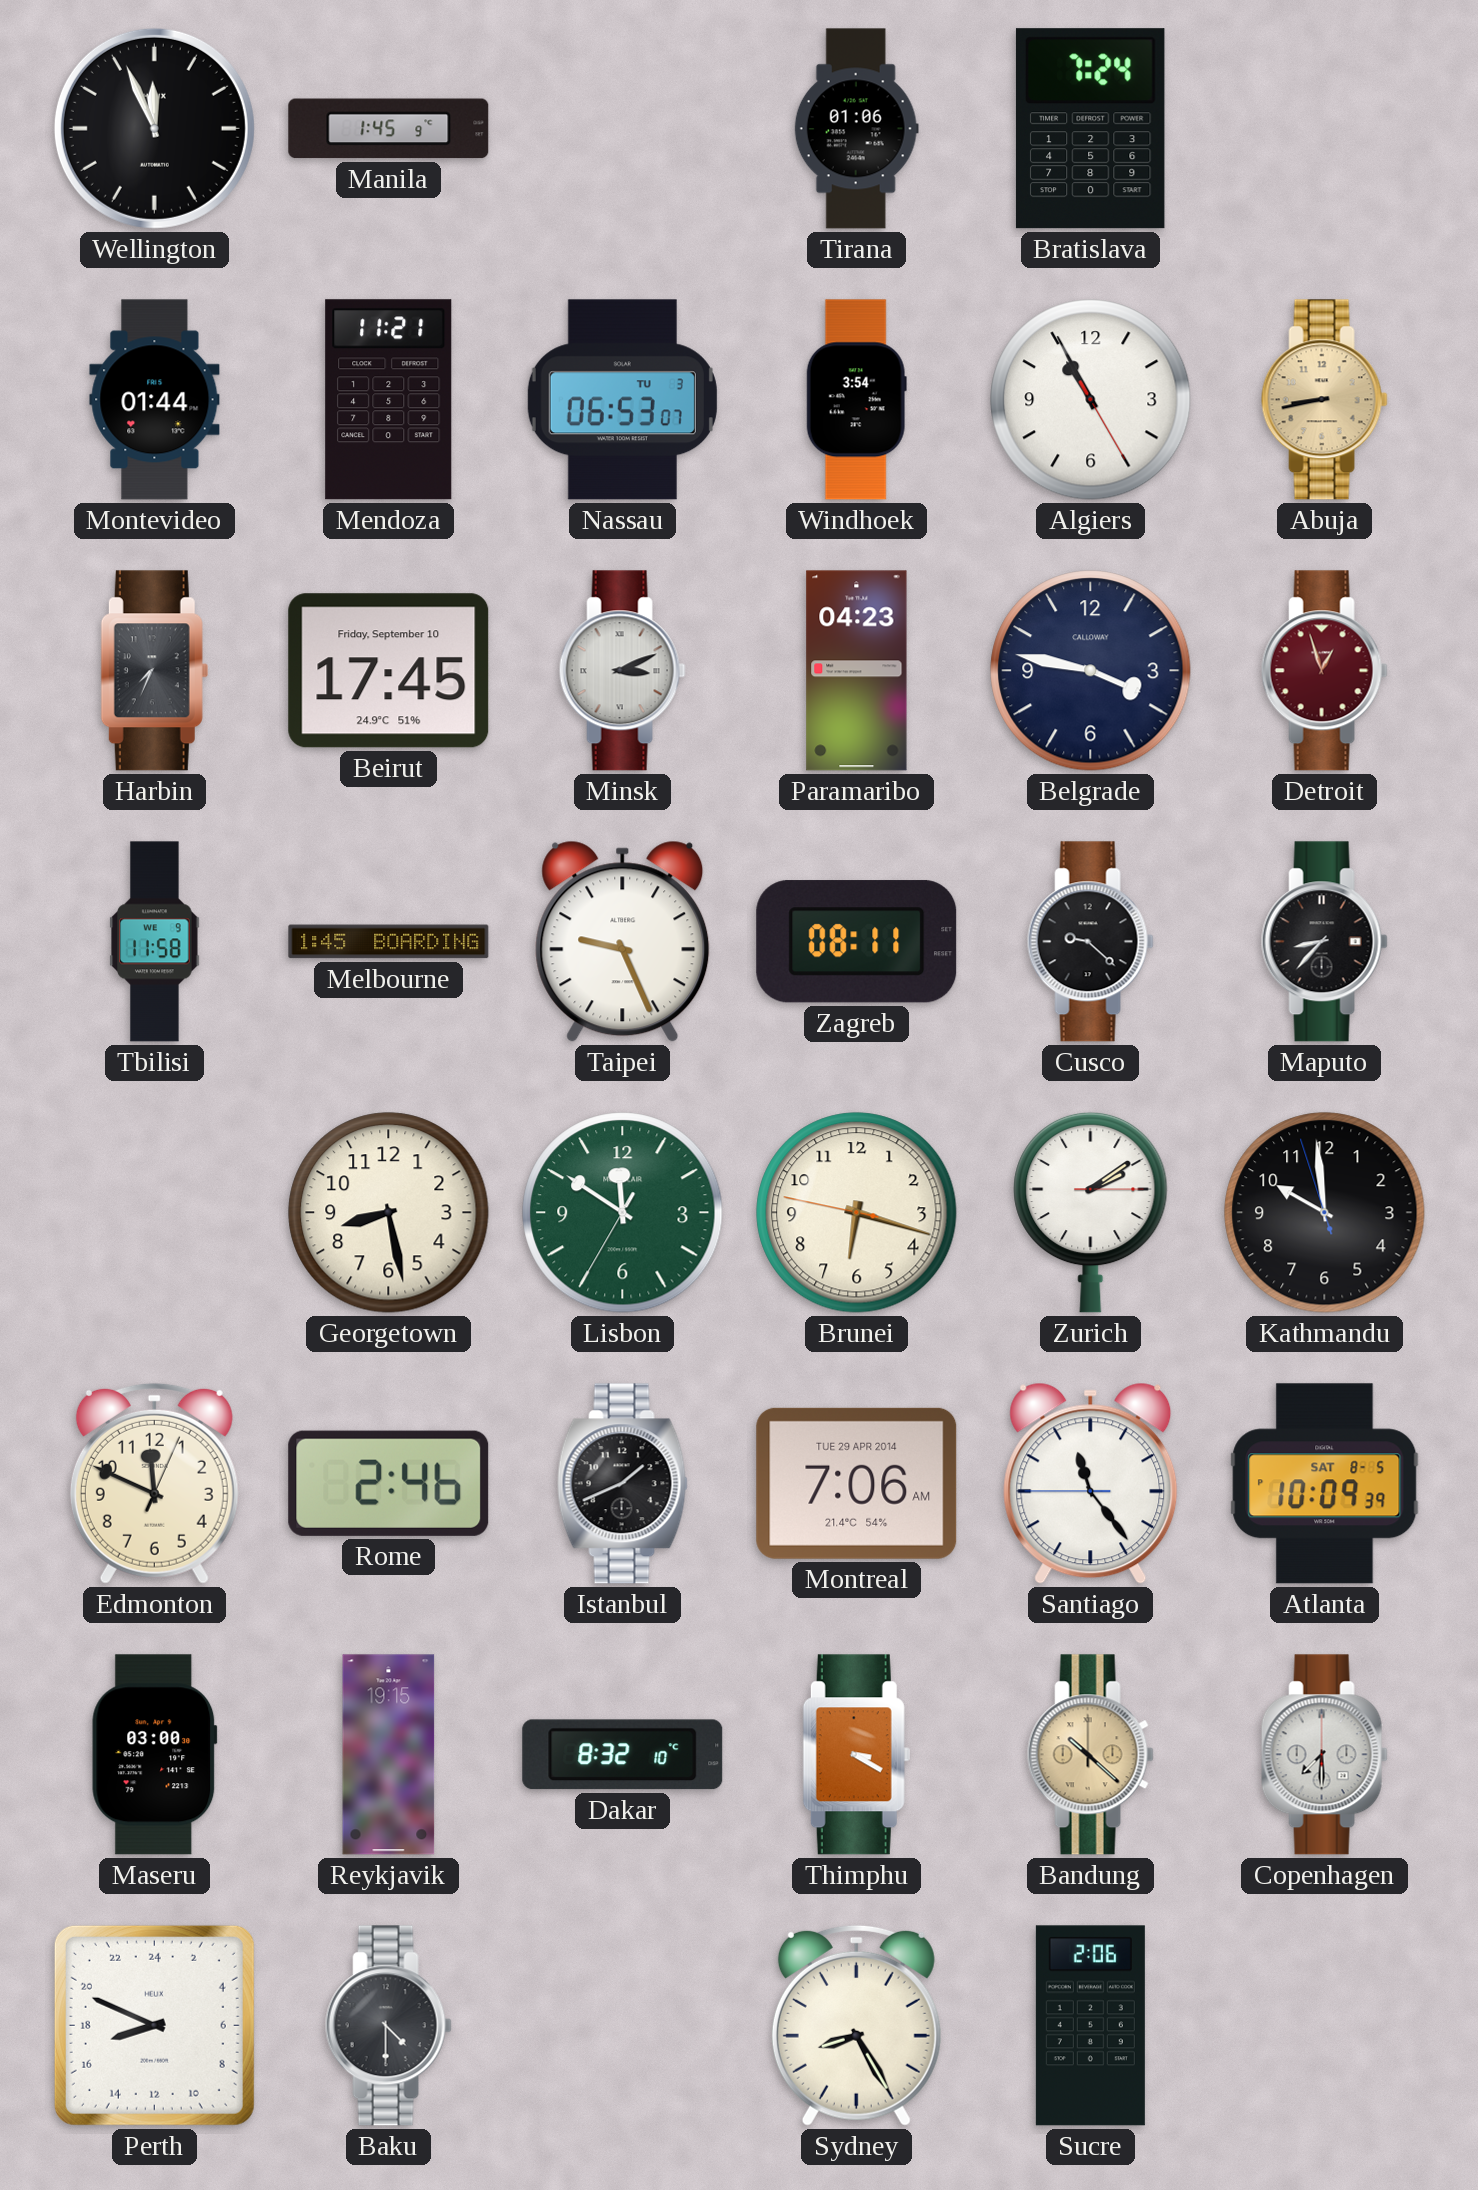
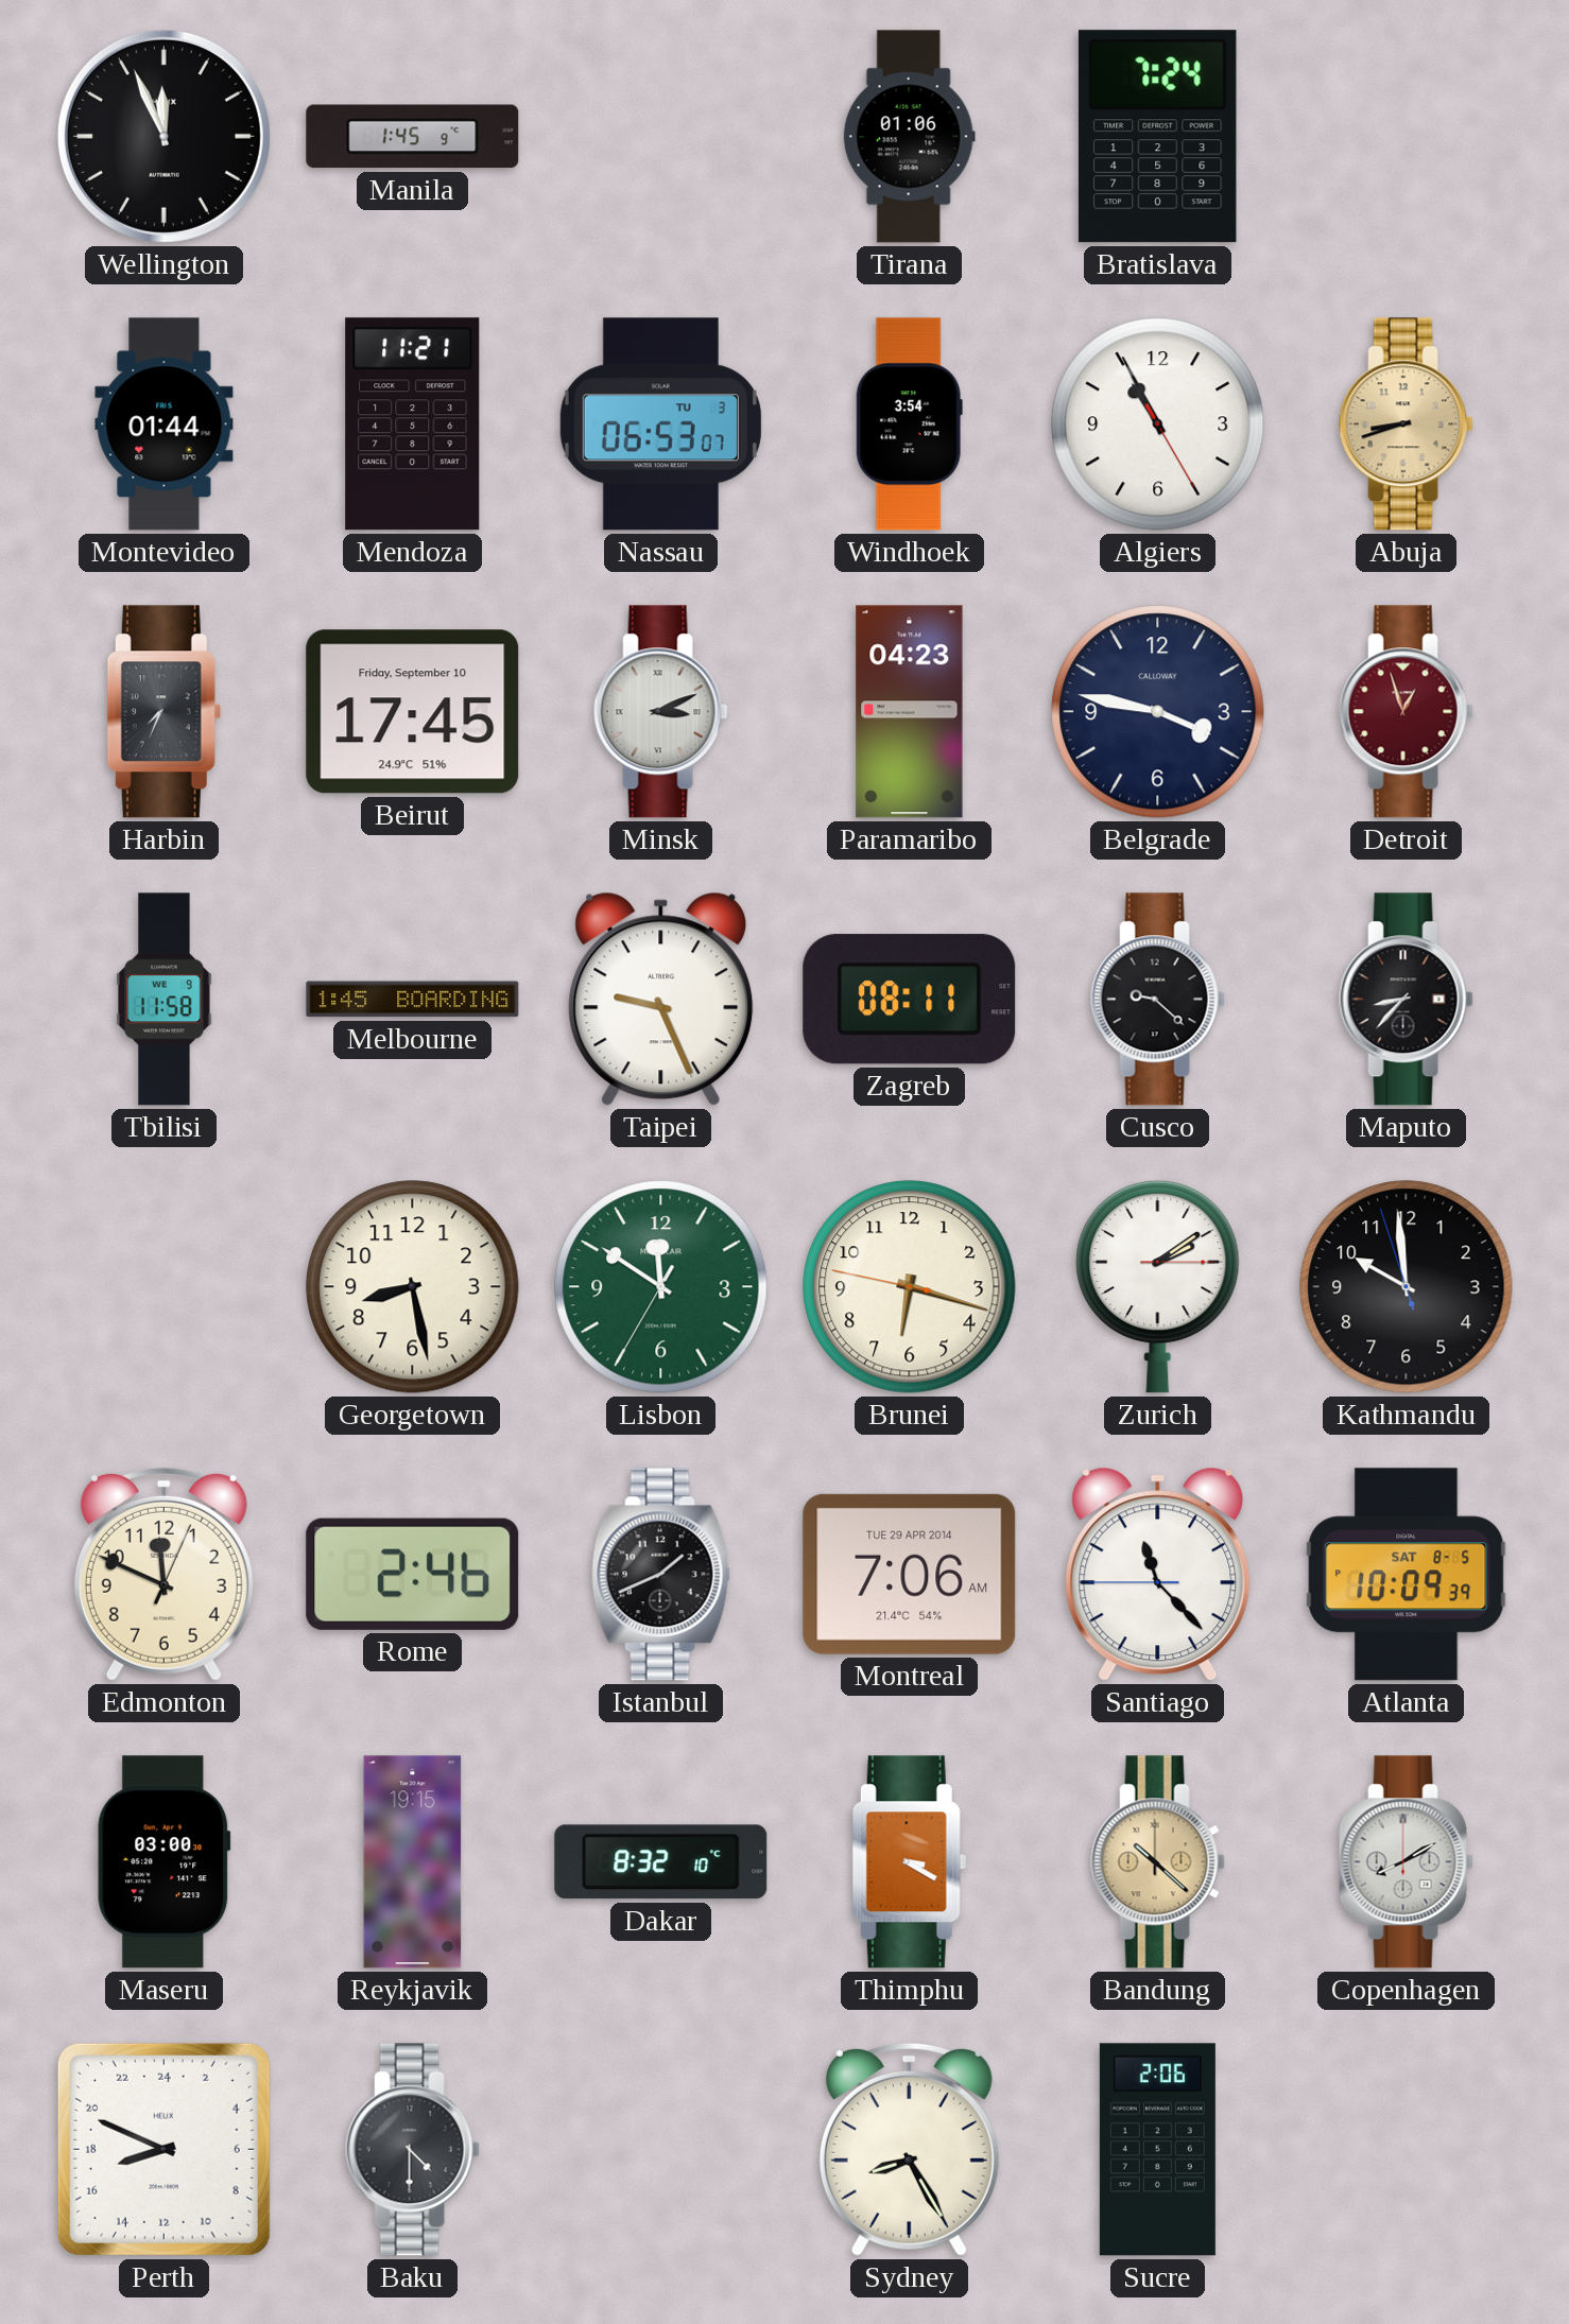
Abuja: 8:43 -> 8:42
Santiago: 11:23 -> 11:22
Copenhagen: 7:30 -> 8:10
